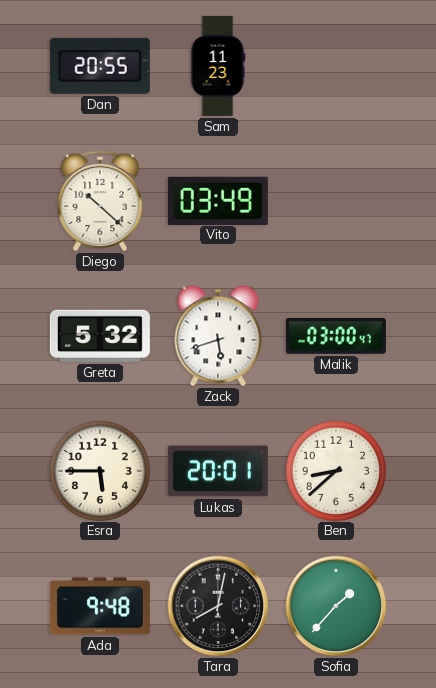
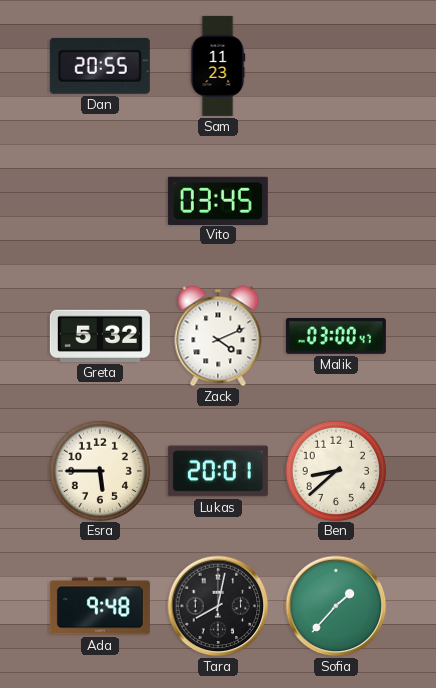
Diego: 10:22 -> none
Vito: 03:49 -> 03:45
Zack: 5:42 -> 4:11
